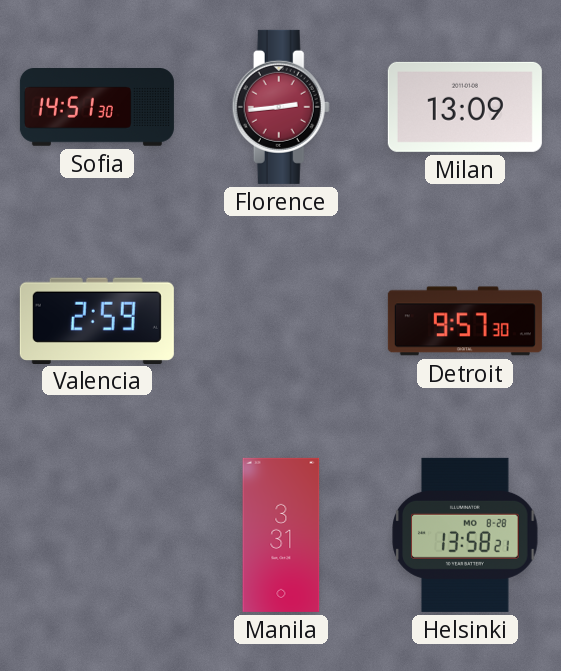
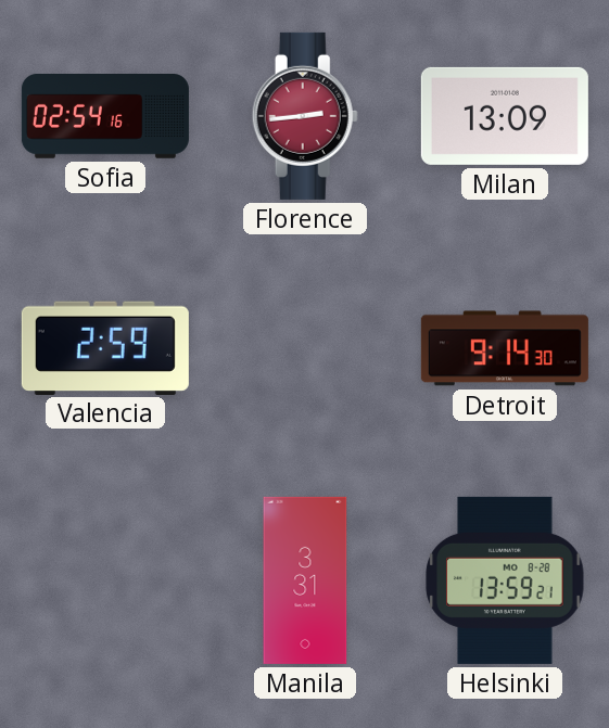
Sofia: 14:51 -> 02:54
Detroit: 9:57 -> 9:14
Helsinki: 13:58 -> 13:59
